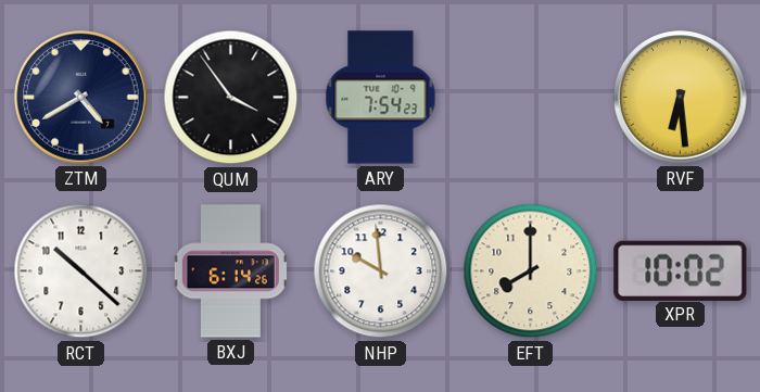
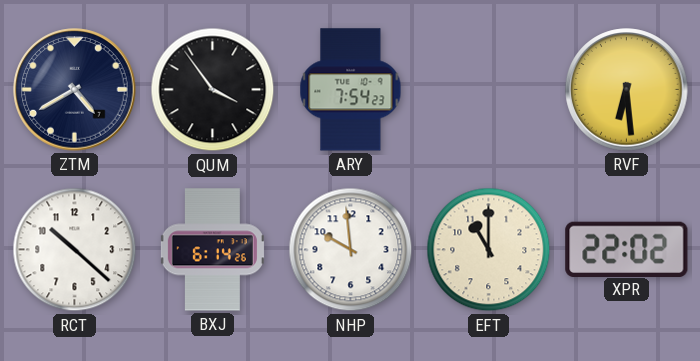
EFT: 8:00 -> 11:00
XPR: 10:02 -> 22:02
